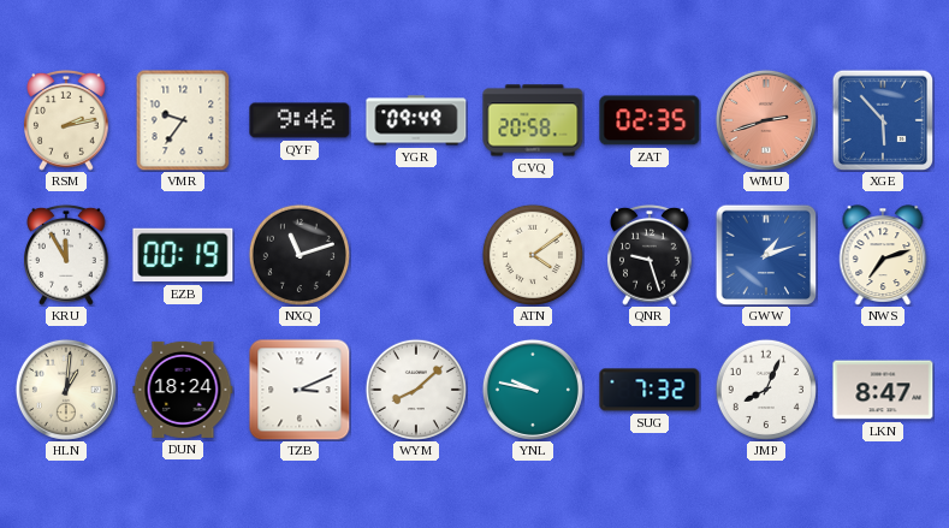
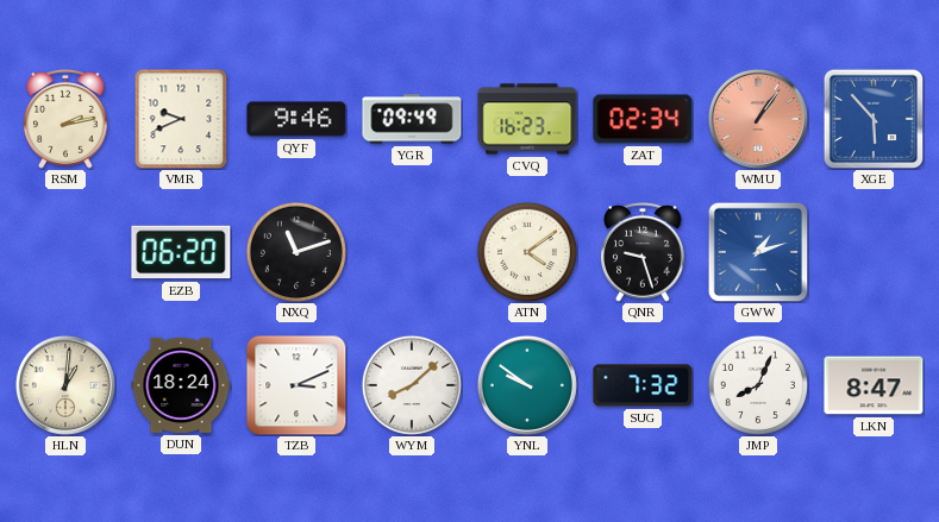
VMR: 9:36 -> 9:41
CVQ: 20:58 -> 16:23
ZAT: 02:35 -> 02:34
WMU: 2:42 -> 1:06
KRU: 11:55 -> none
EZB: 00:19 -> 06:20
NWS: 7:12 -> none
YNL: 9:47 -> 9:51
